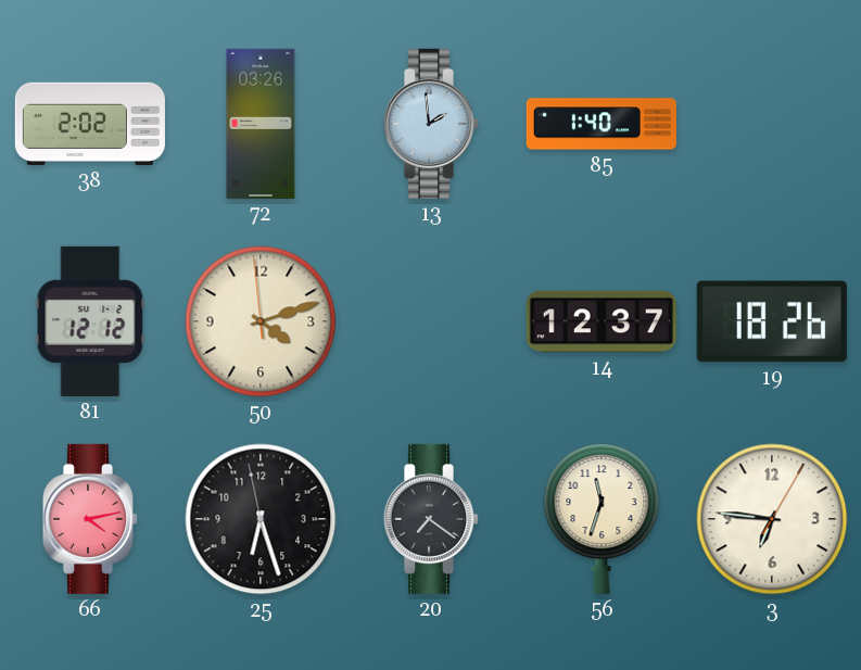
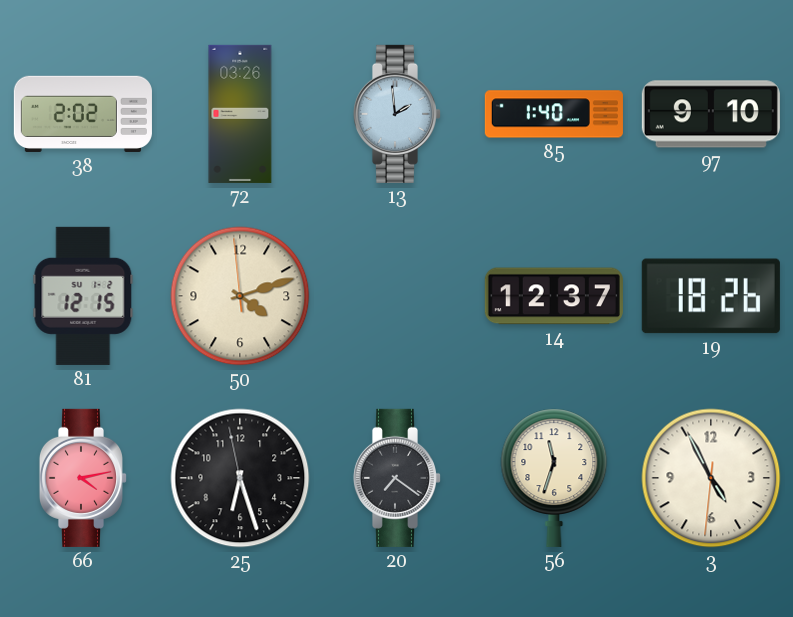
97: none -> 9:10
81: 12:12 -> 12:15
3: 6:46 -> 4:55
